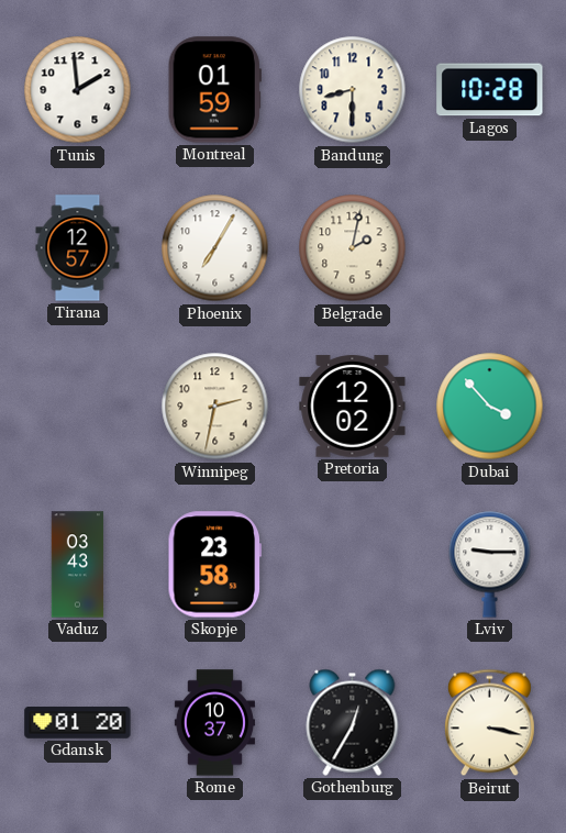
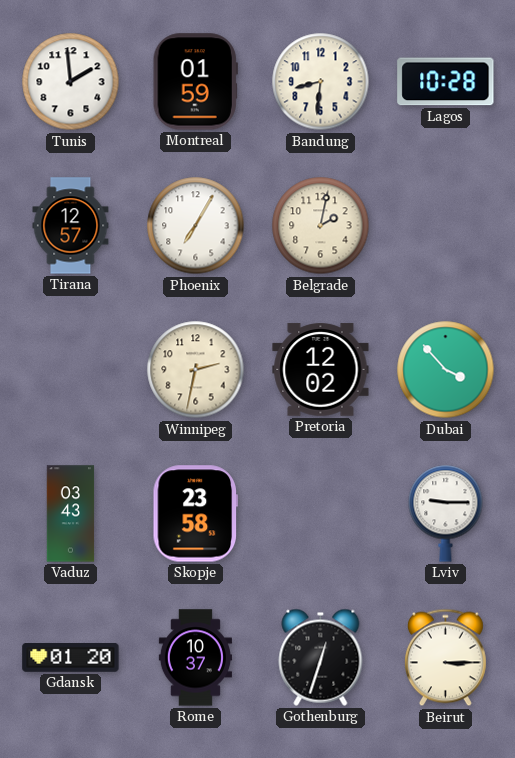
Bandung: 8:30 -> 8:31
Gothenburg: 12:35 -> 12:33
Beirut: 3:17 -> 3:15
